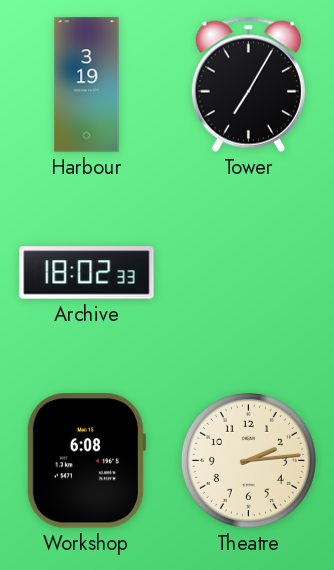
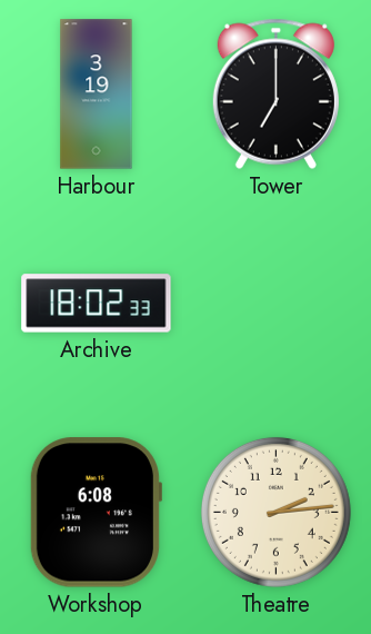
Tower: 7:05 -> 7:00
